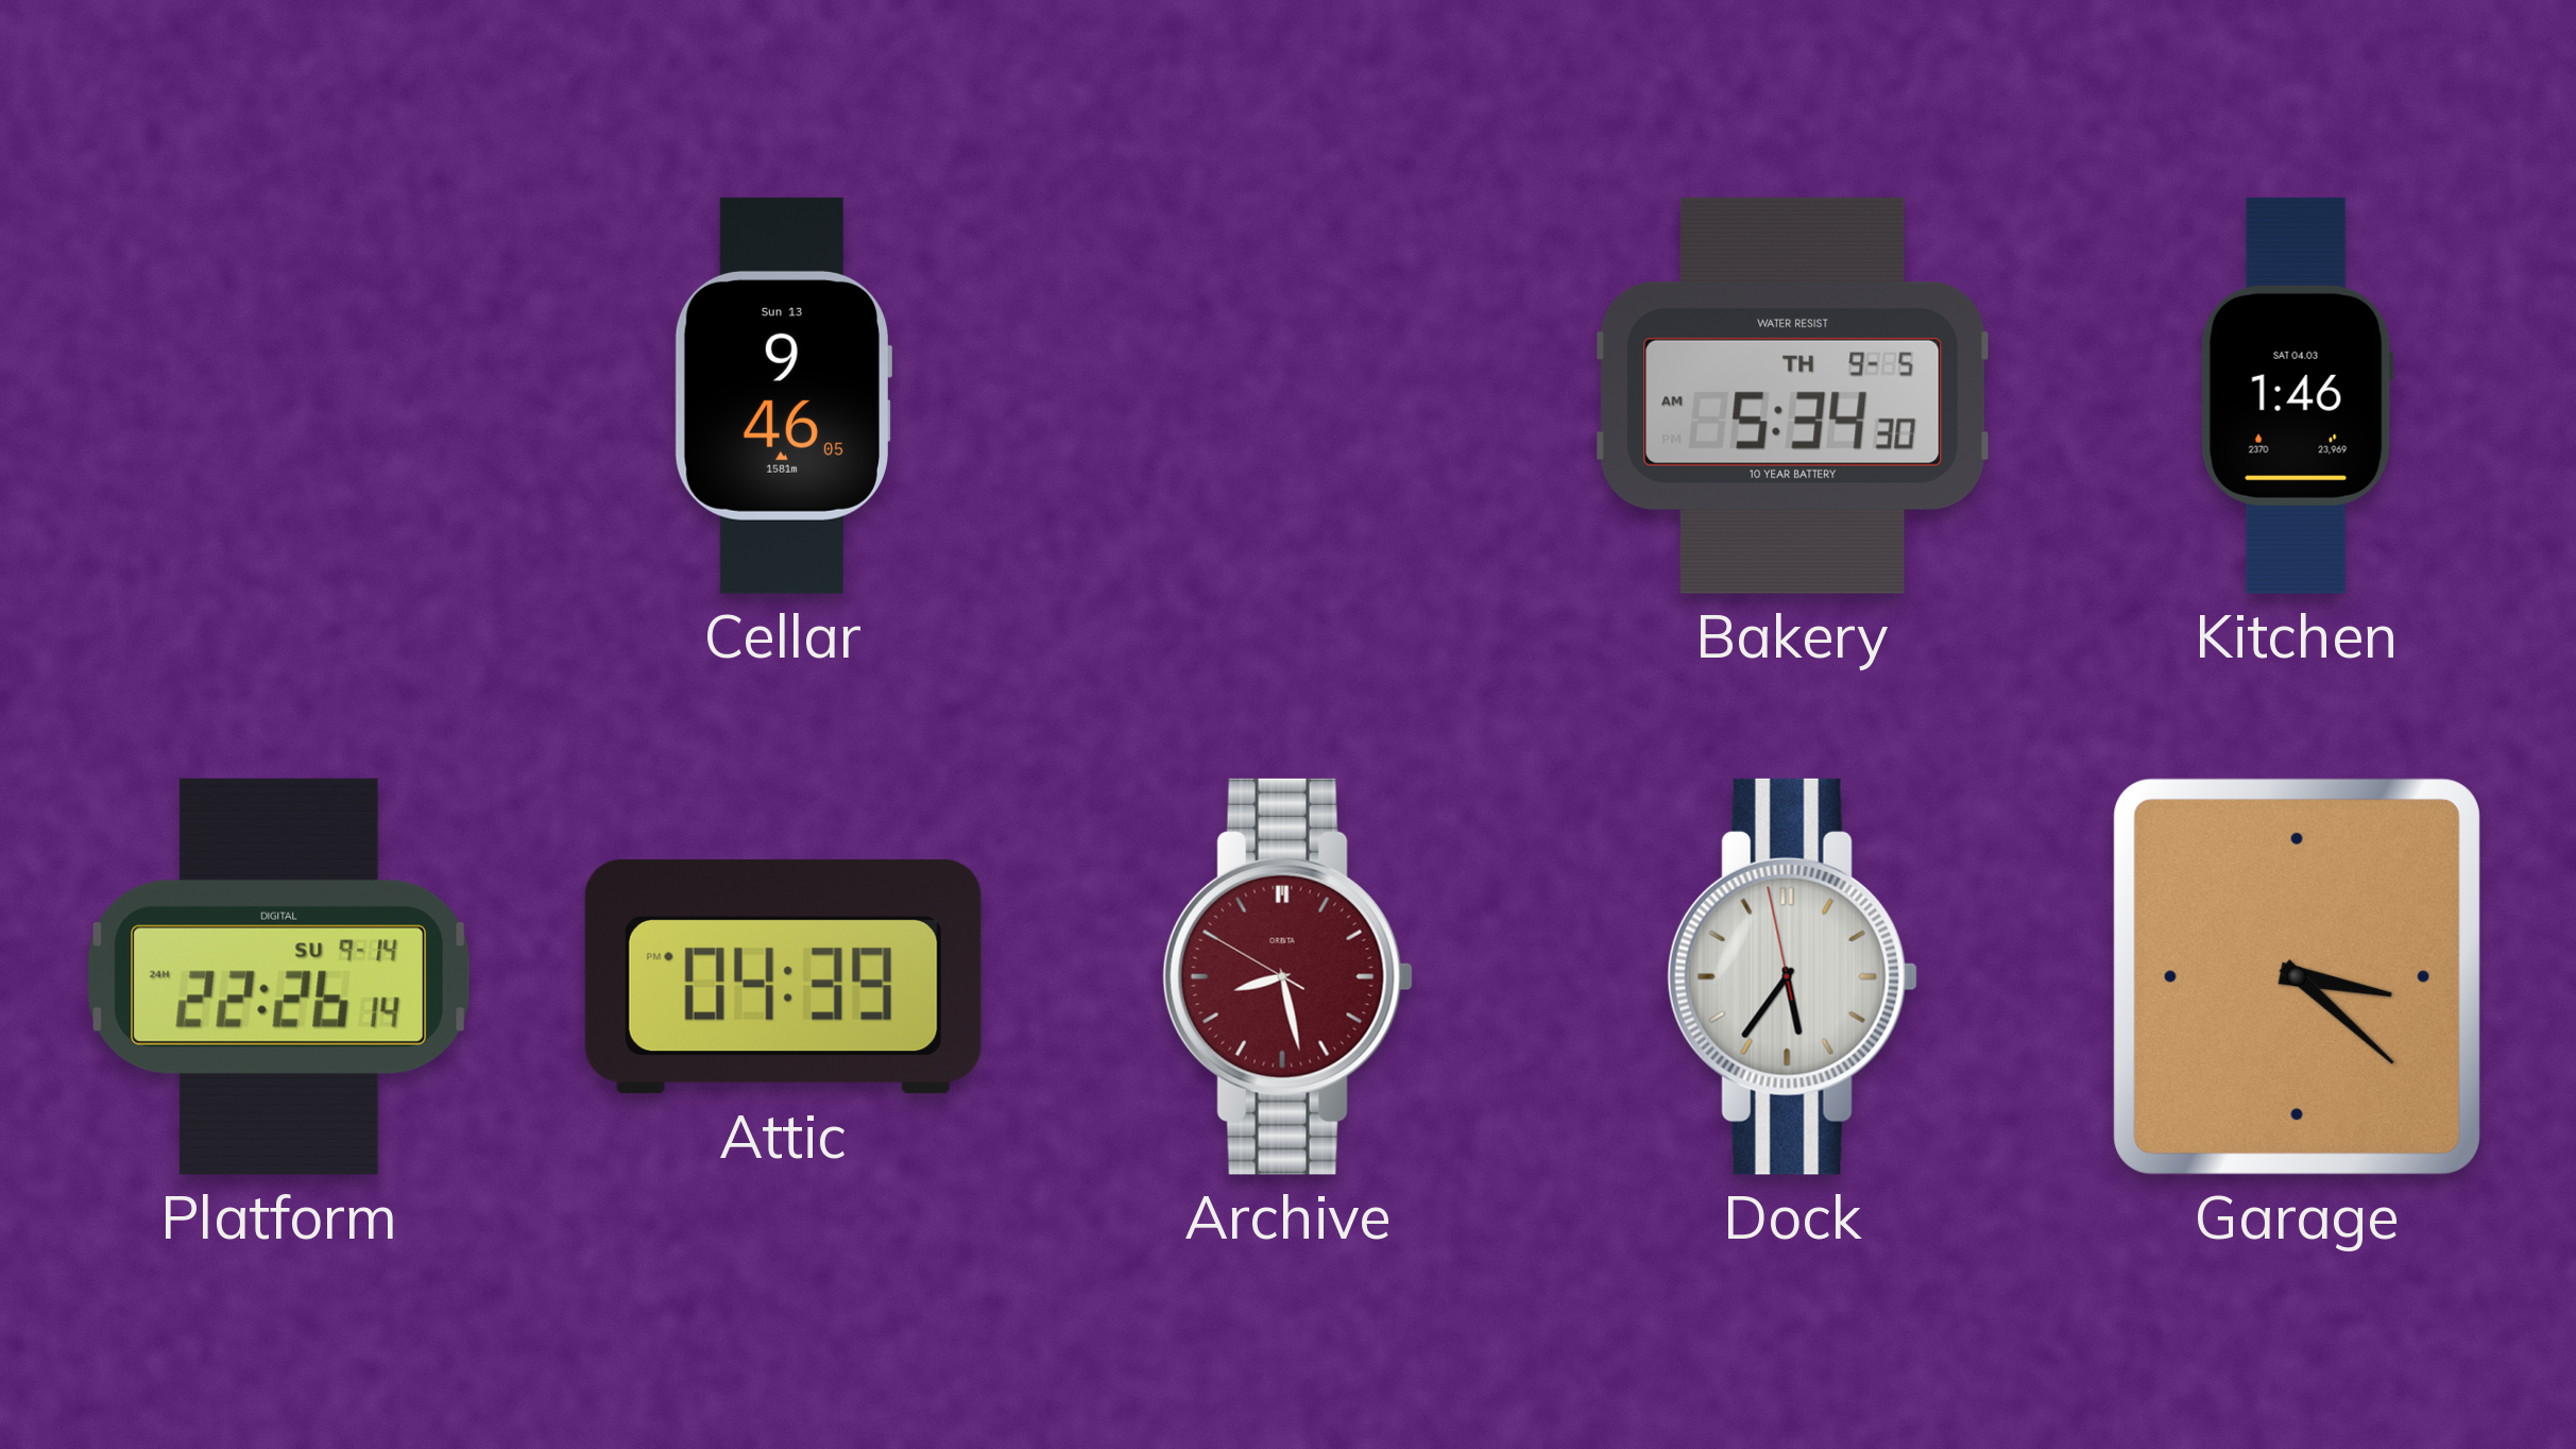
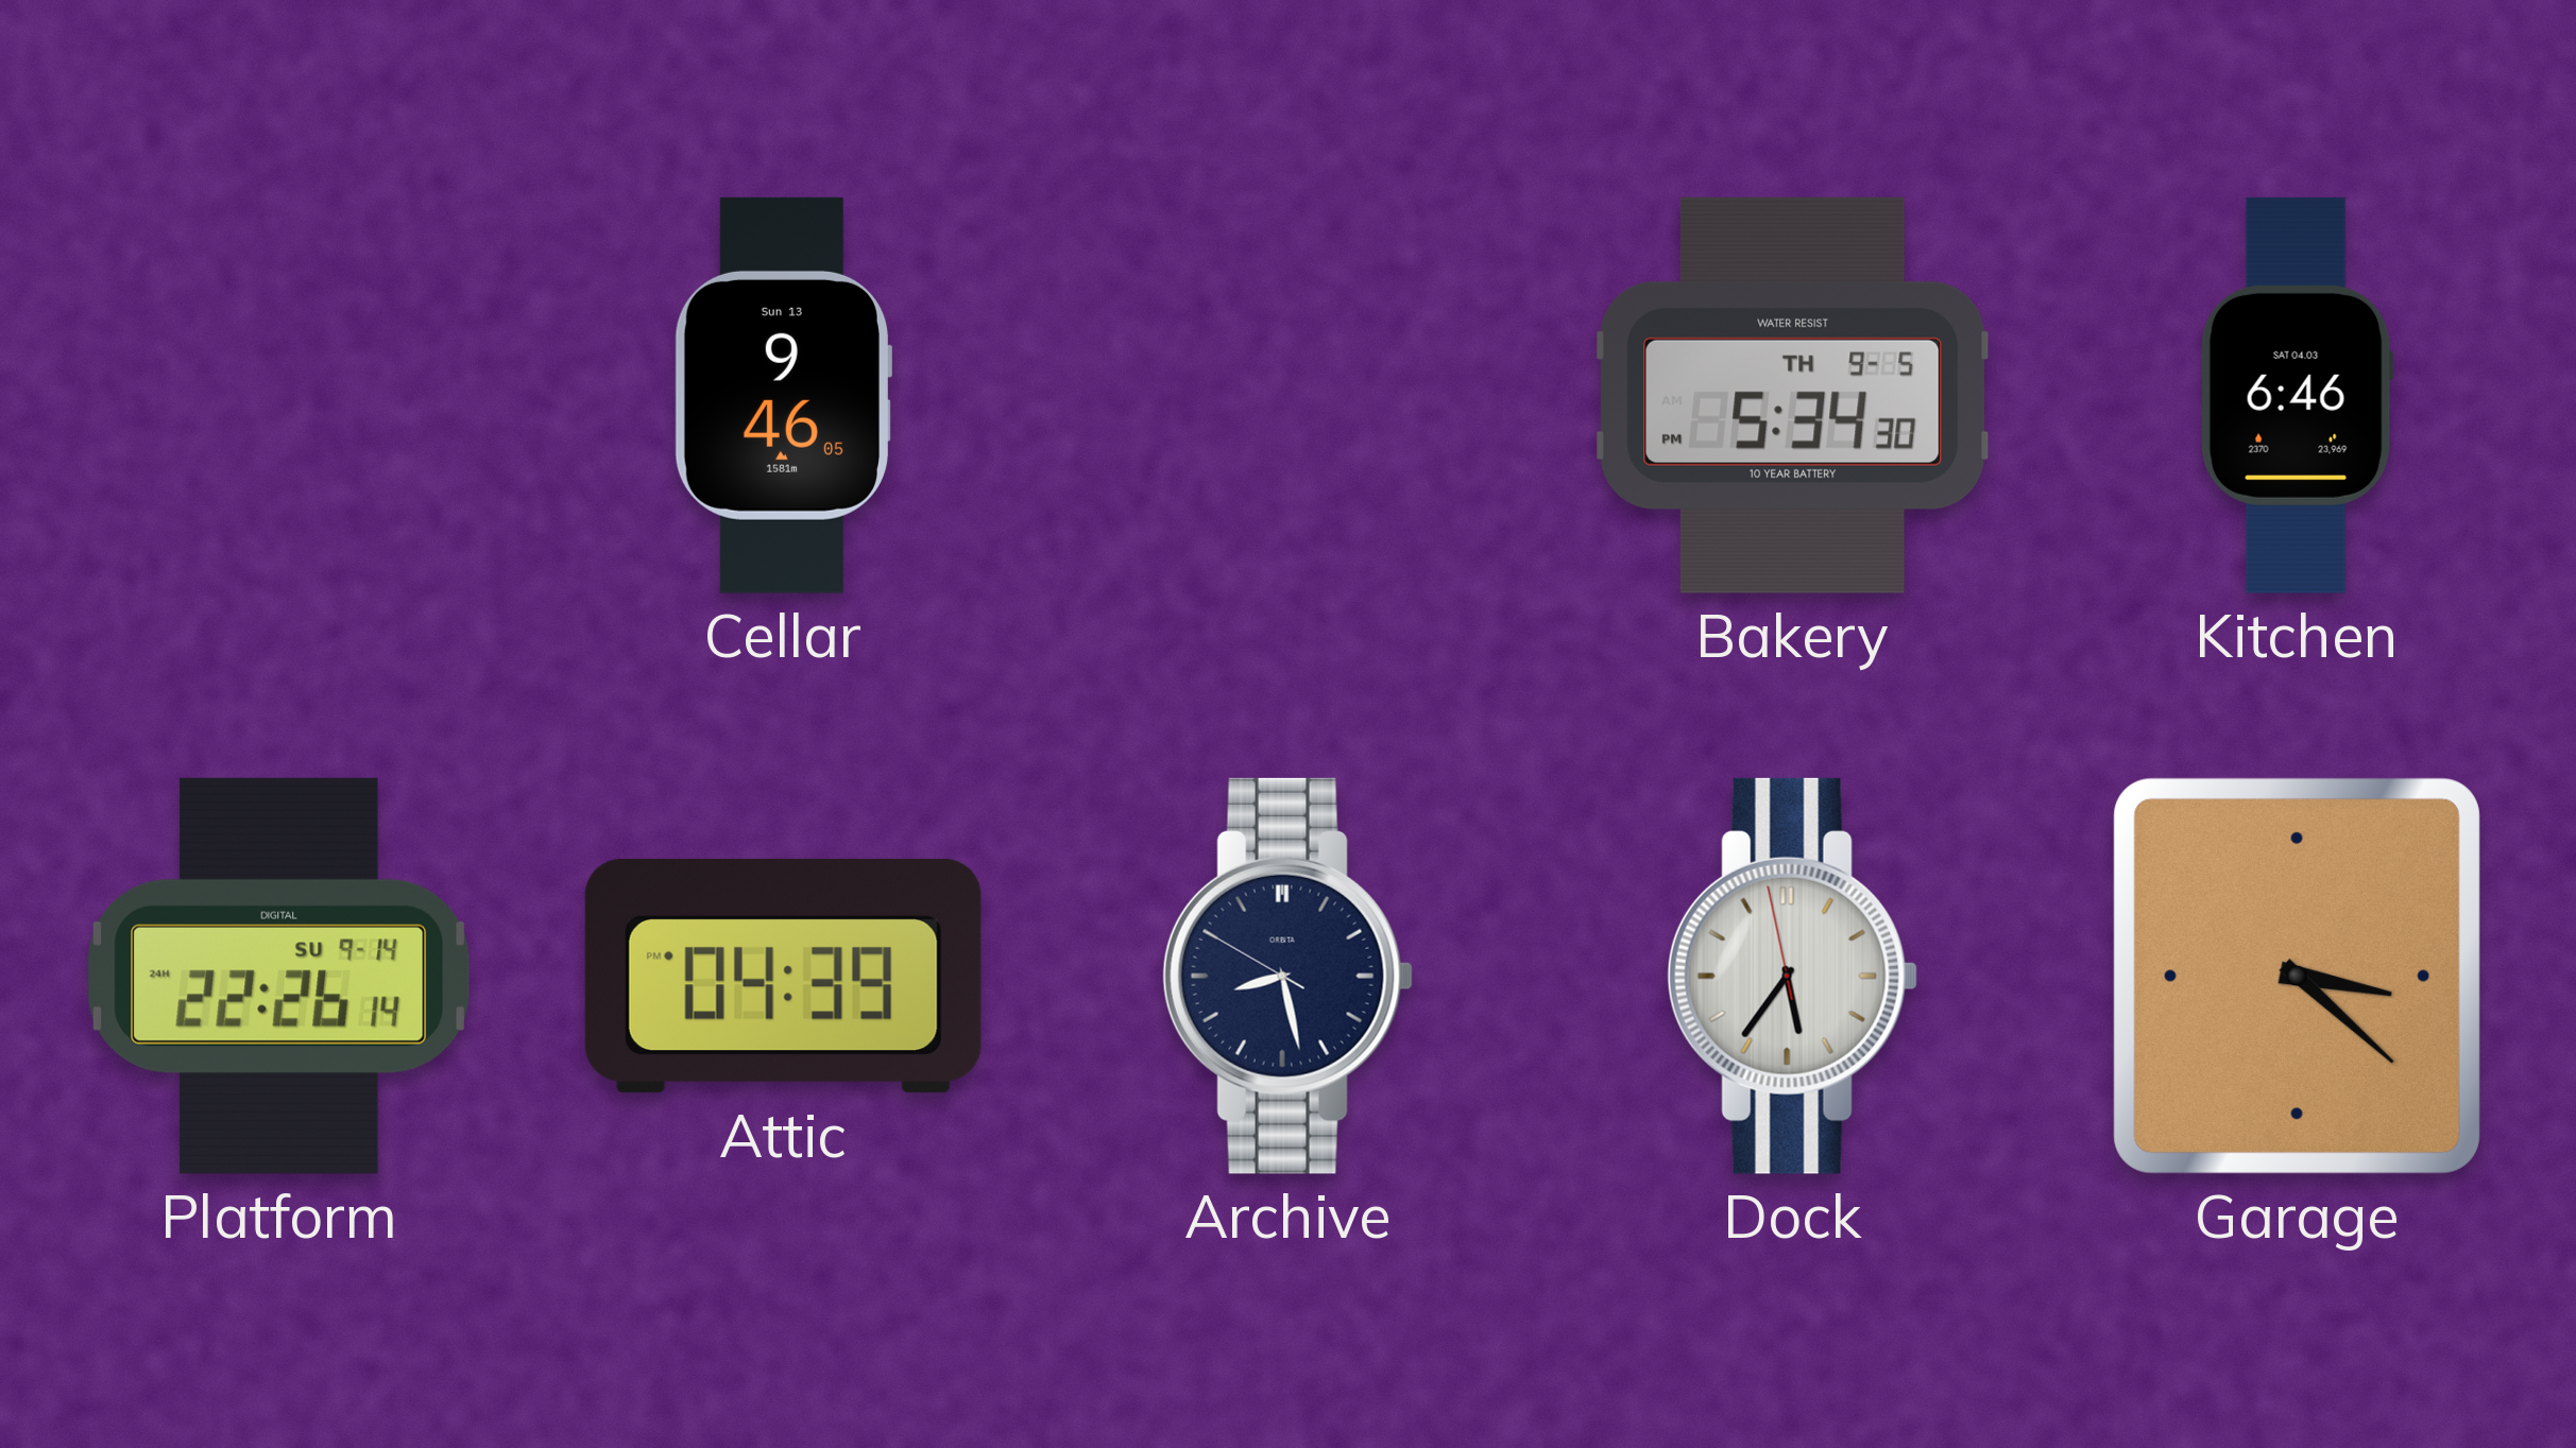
Bakery: 5:34:30 AM -> 5:34:30 PM
Kitchen: 1:46 -> 6:46
Archive dial: burgundy -> navy
